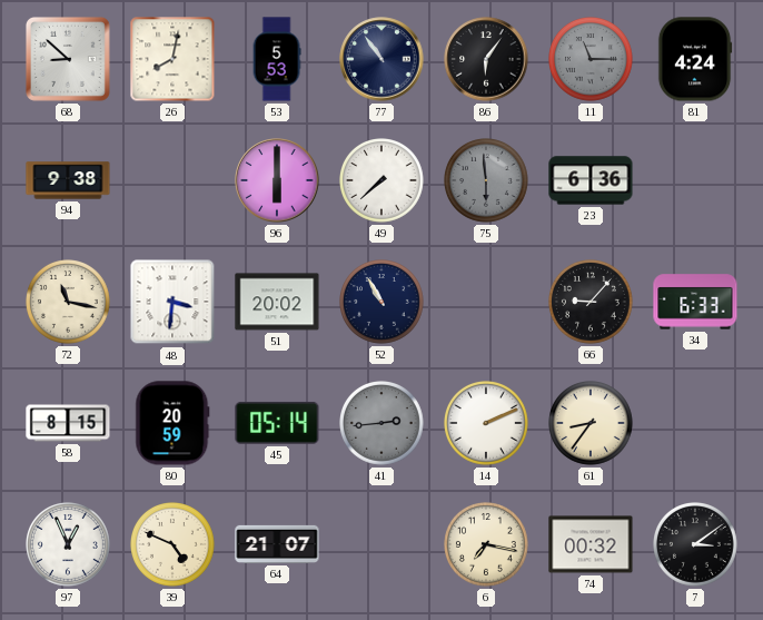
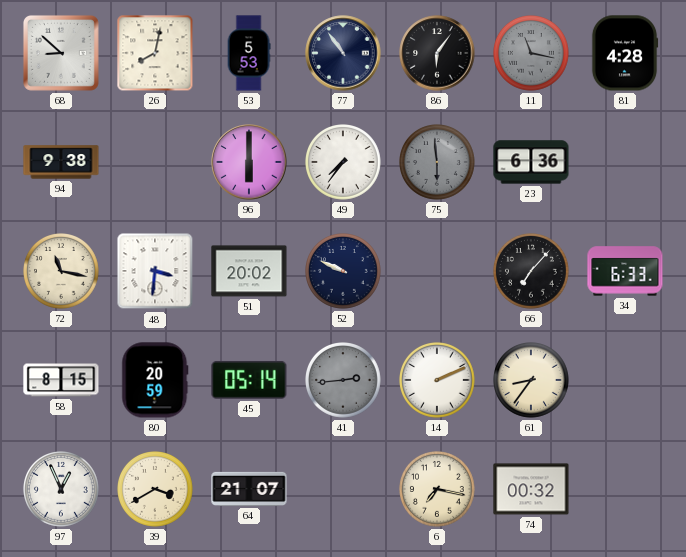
11: 11:15 -> 11:17
81: 4:24 -> 4:28
49: 7:38 -> 7:36
52: 10:55 -> 9:49
66: 9:07 -> 7:07
39: 4:49 -> 3:40
7: 3:09 -> none
